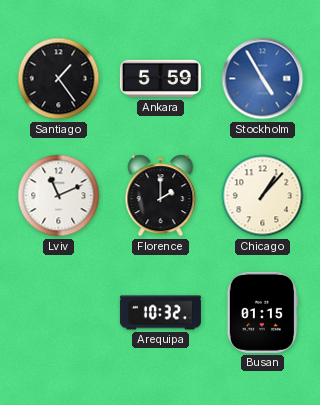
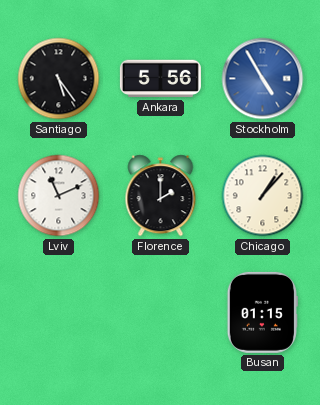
Santiago: 1:24 -> 5:24
Ankara: 5:59 -> 5:56
Arequipa: 10:32 -> none
